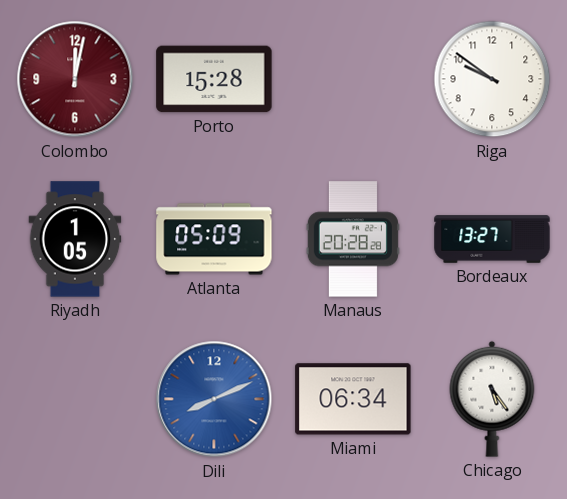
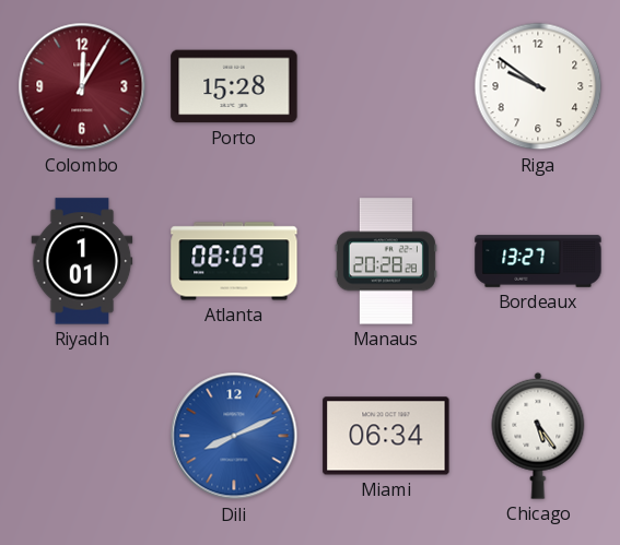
Colombo: 12:02 -> 12:05
Riyadh: 1:05 -> 1:01
Atlanta: 05:09 -> 08:09
